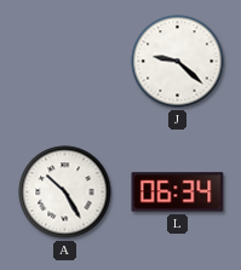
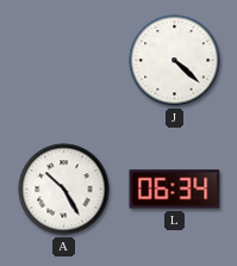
J: 9:22 -> 4:22
